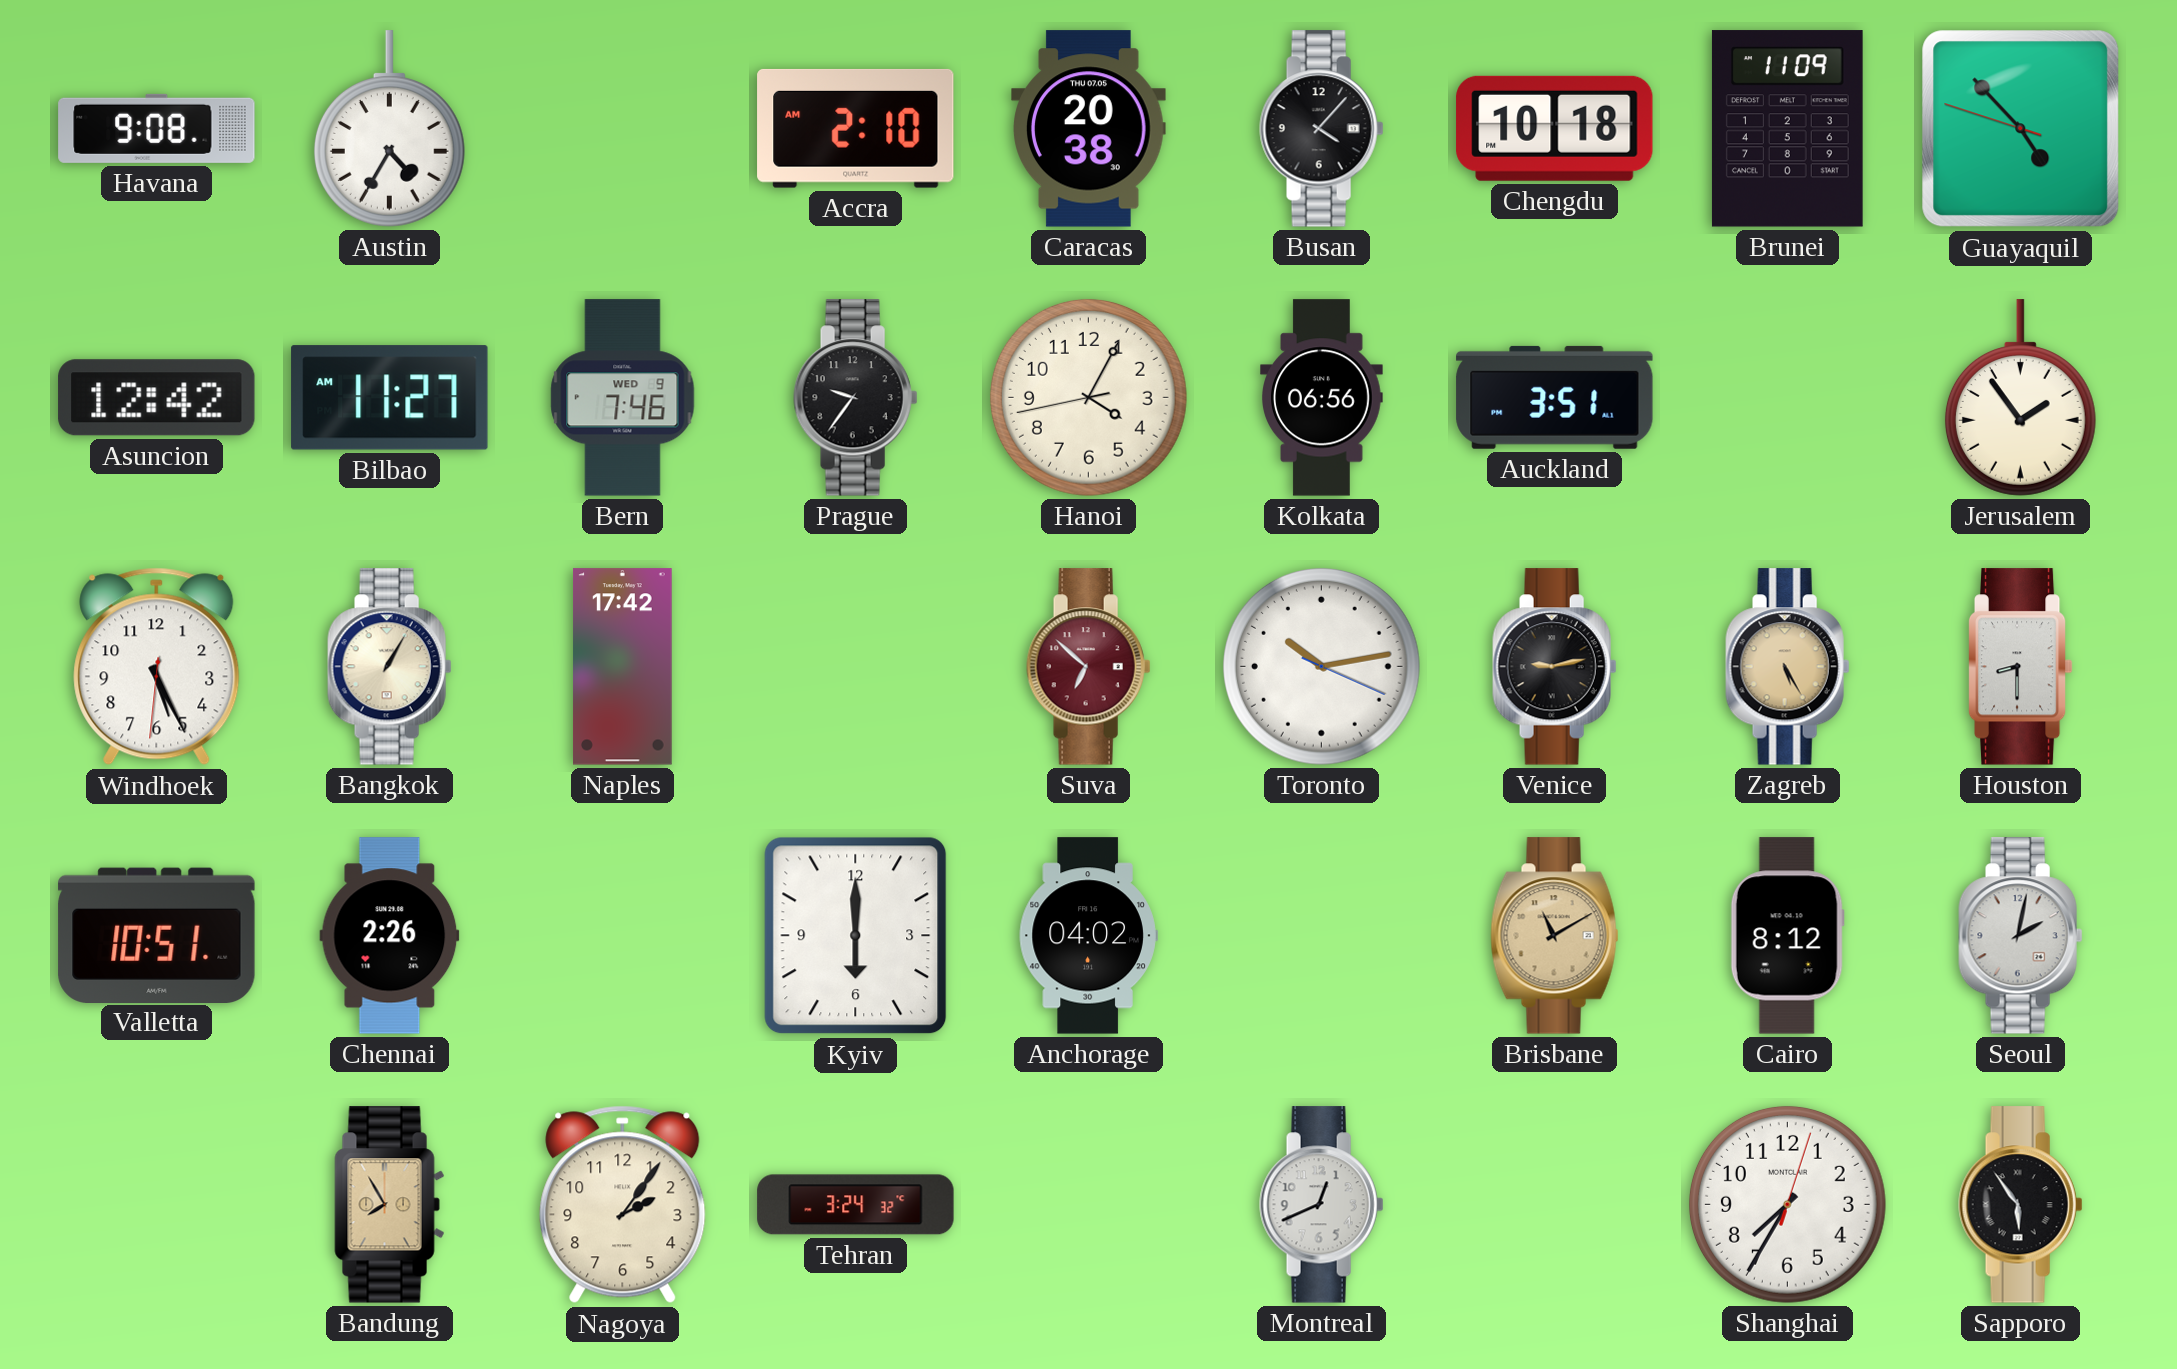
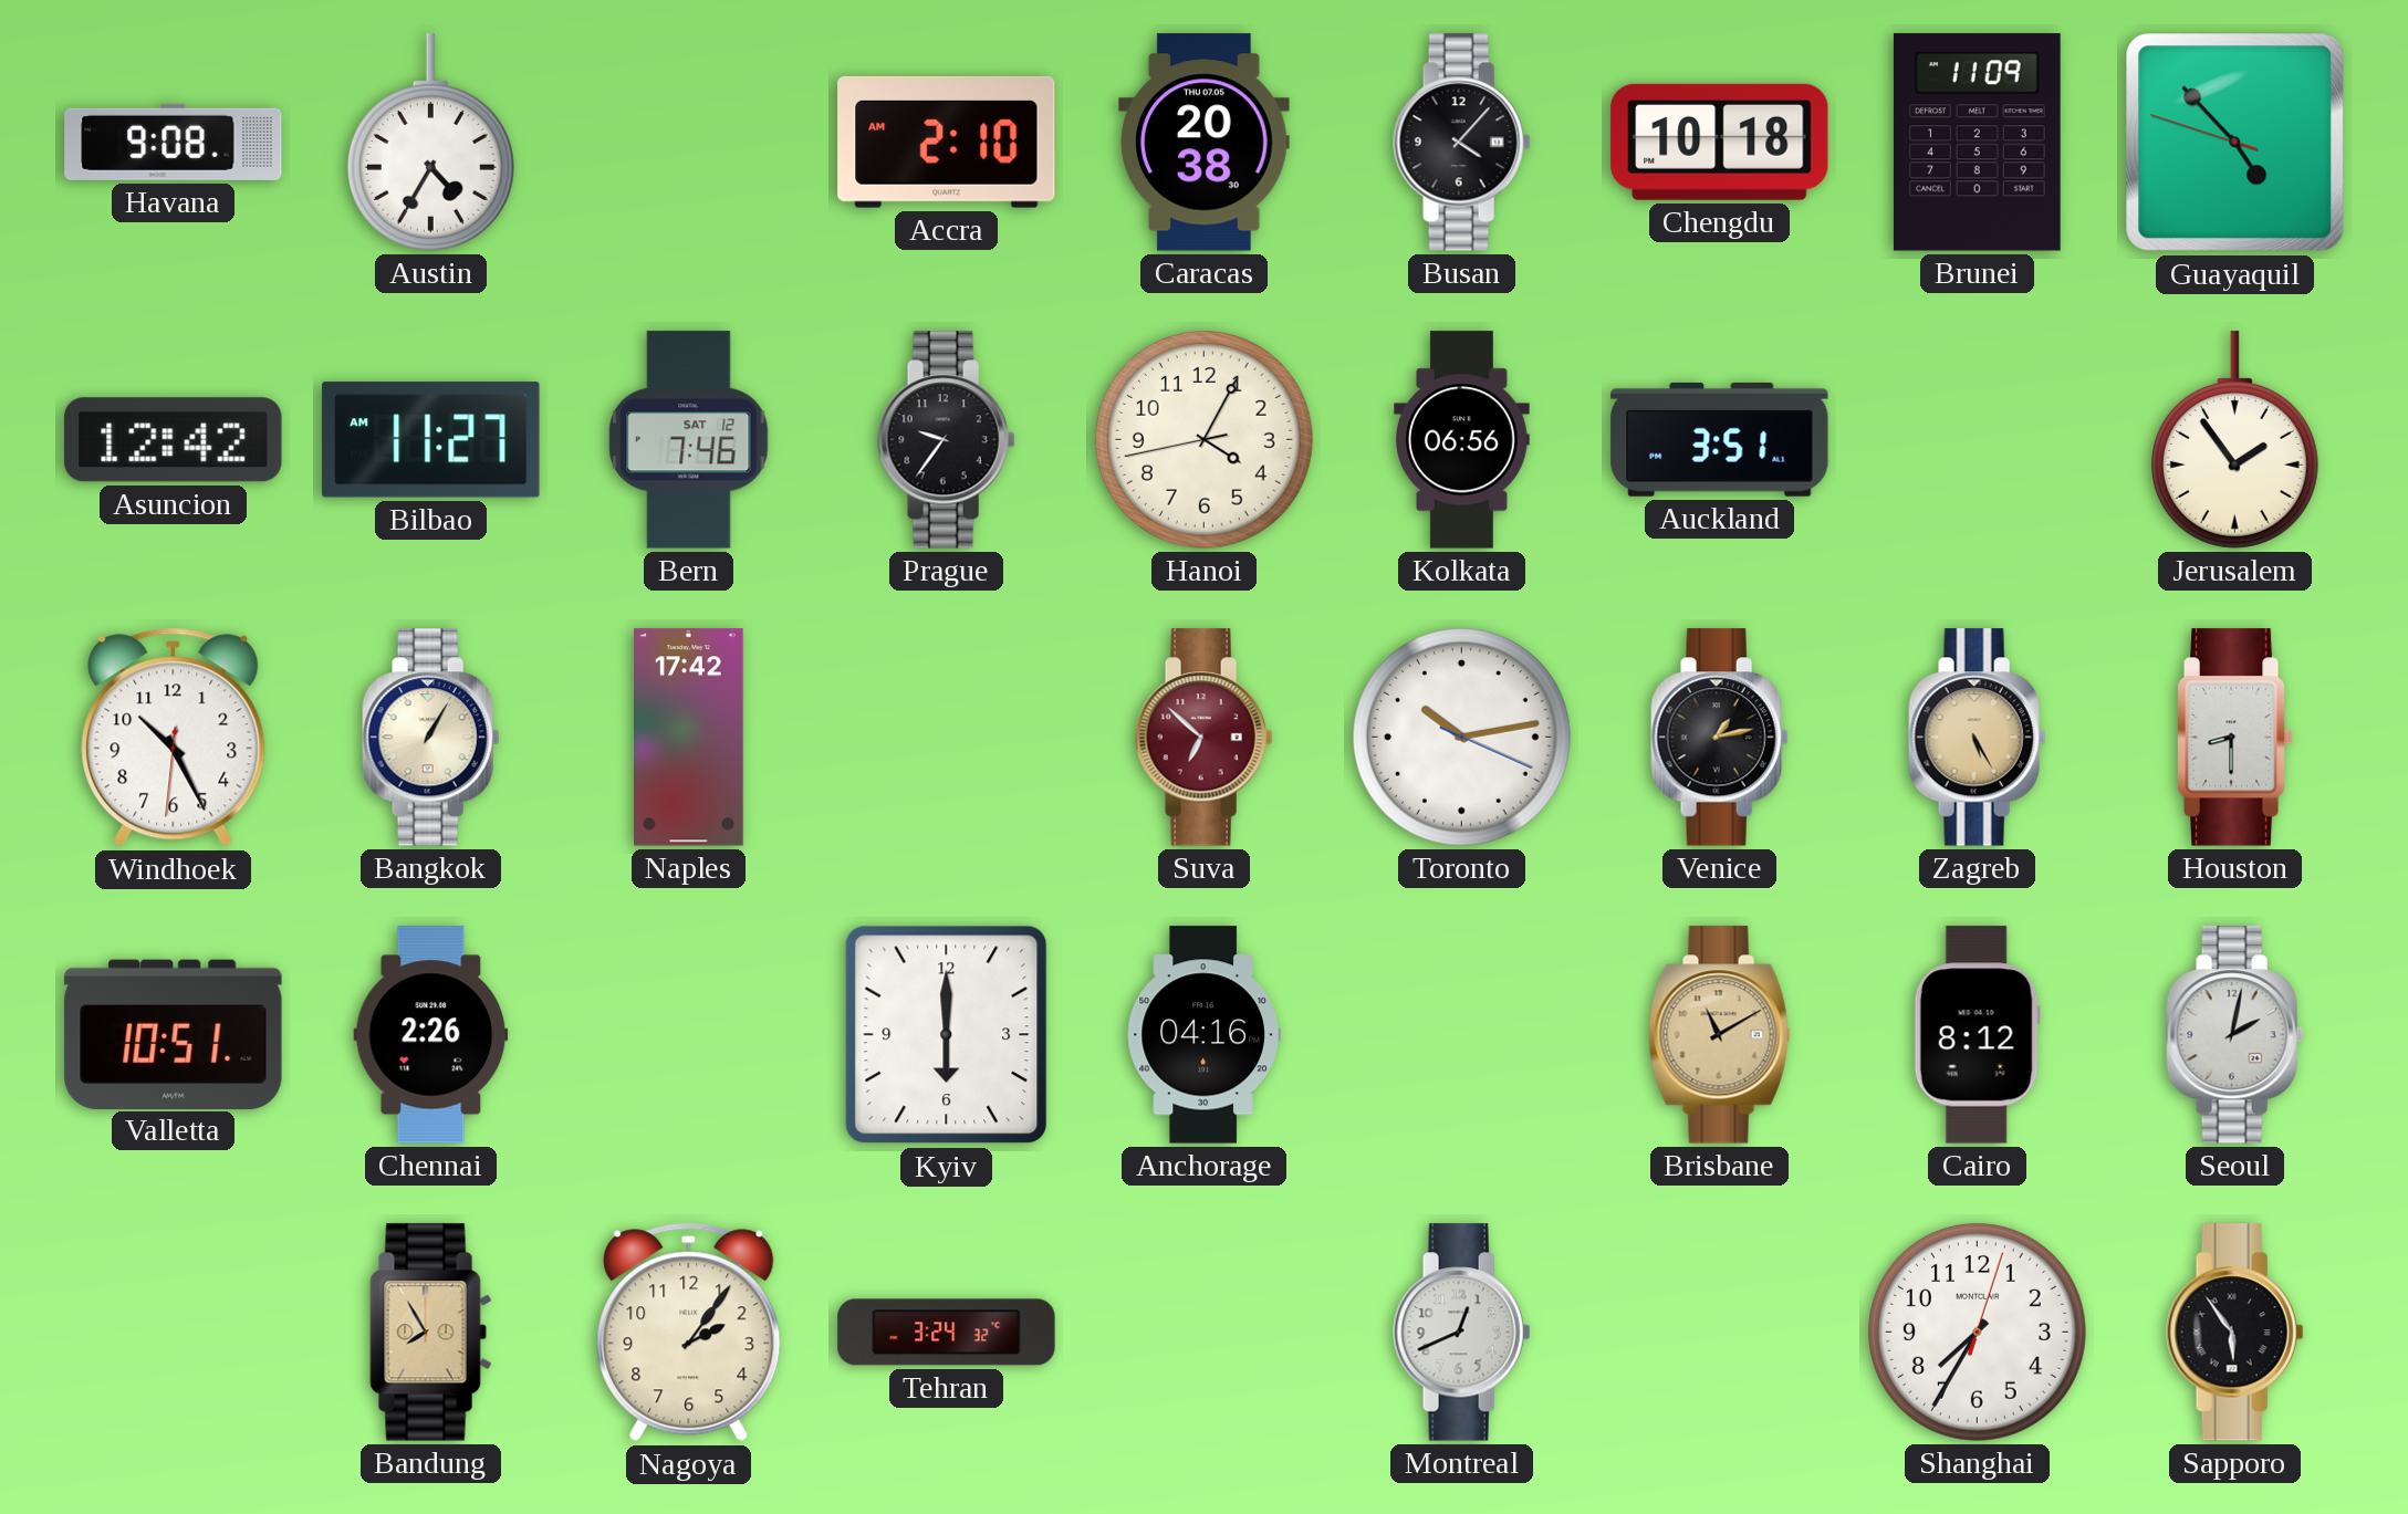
Bern date: WED 9 -> SAT 12
Windhoek: 5:25 -> 10:25
Venice: 9:13 -> 1:13
Anchorage: 04:02 -> 04:16
